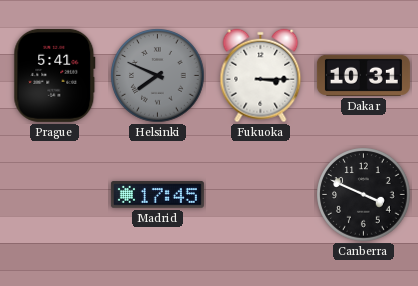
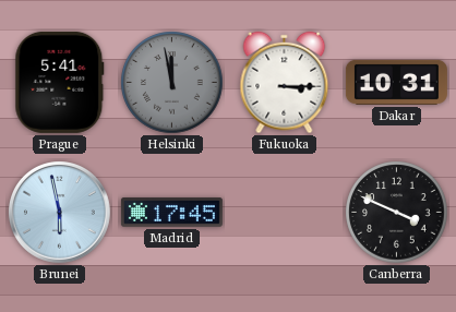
Helsinki: 7:49 -> 11:58
Brunei: none -> 5:58
